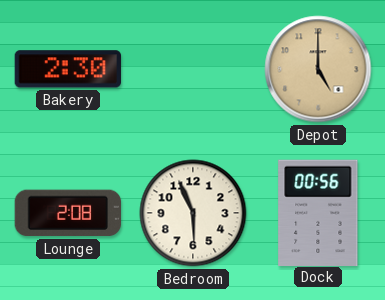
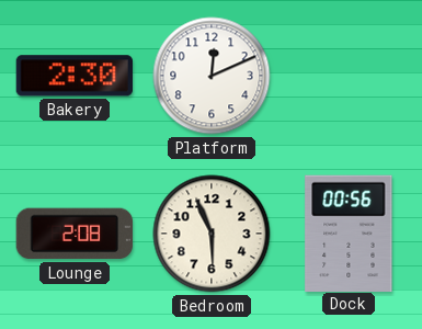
Platform: none -> 12:11
Depot: 5:00 -> none
